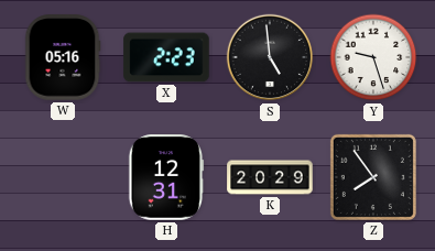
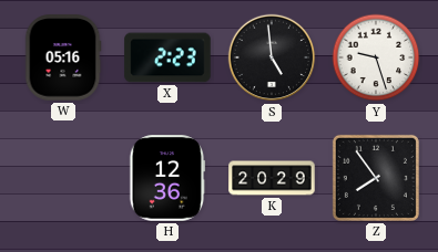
H: 12:31 -> 12:36
